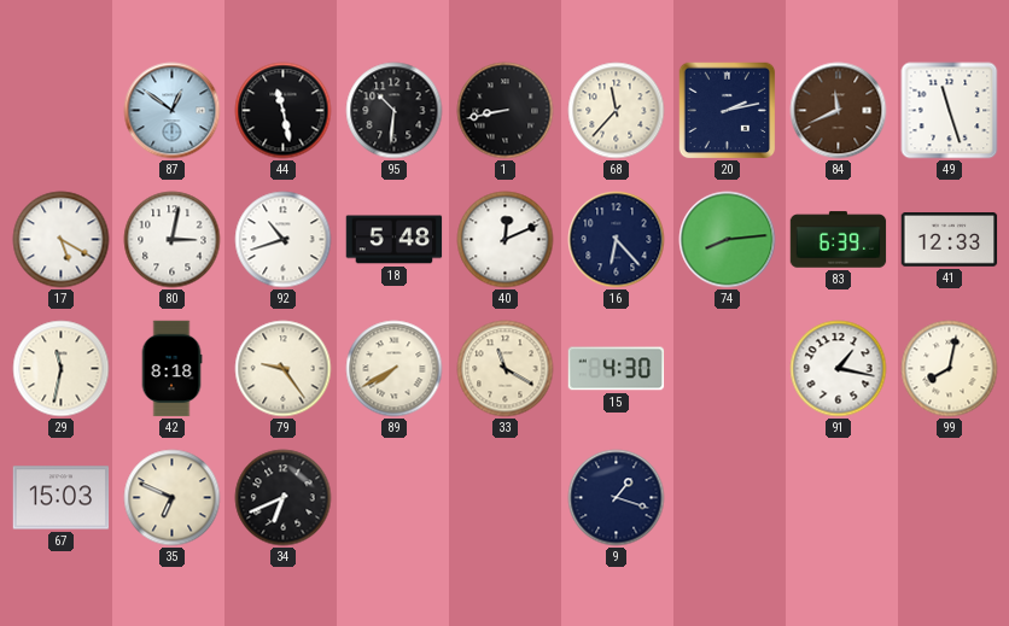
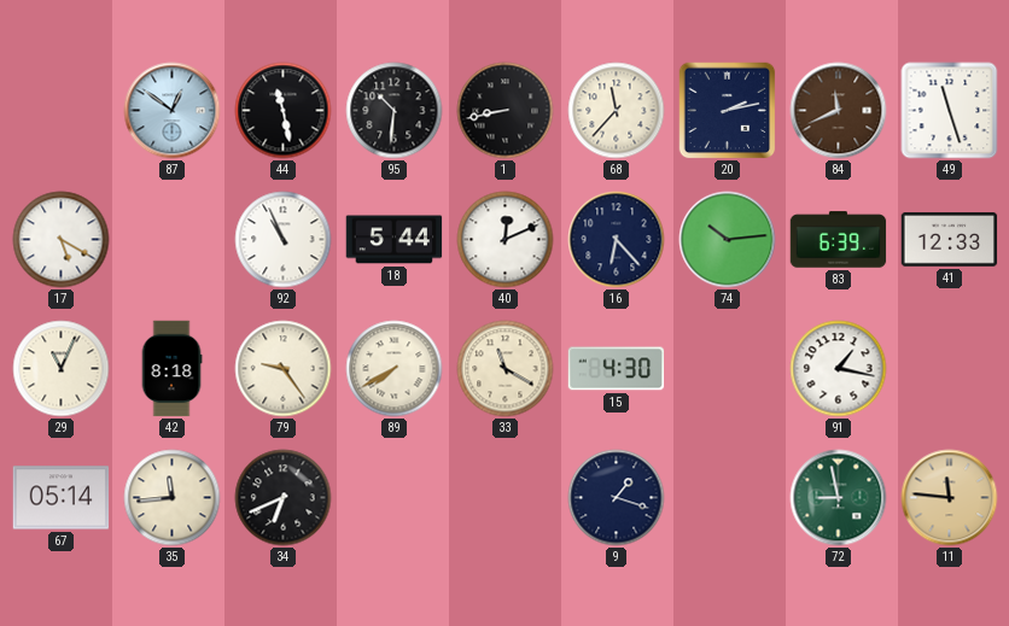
80: 3:02 -> none
92: 10:42 -> 10:56
18: 5:48 -> 5:44
74: 8:14 -> 10:14
29: 11:32 -> 11:04
99: 8:02 -> none
67: 15:03 -> 05:14
35: 6:49 -> 11:44
72: none -> 8:58
11: none -> 11:46
